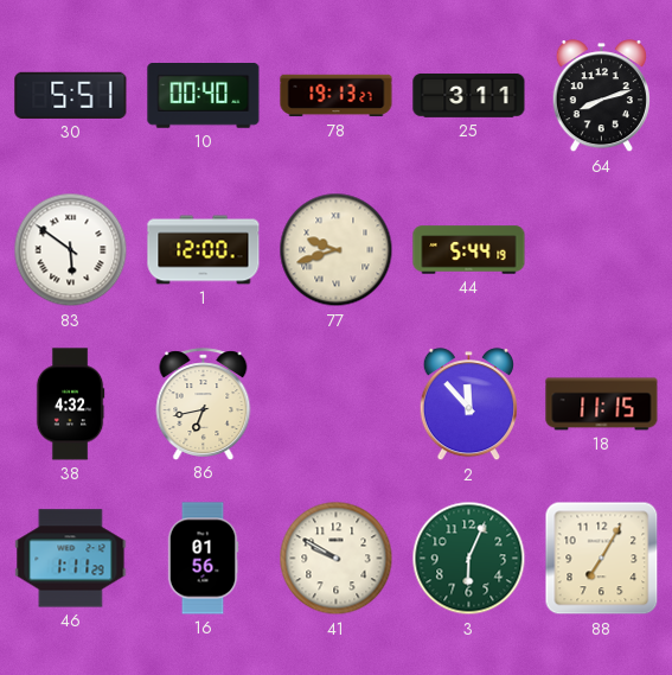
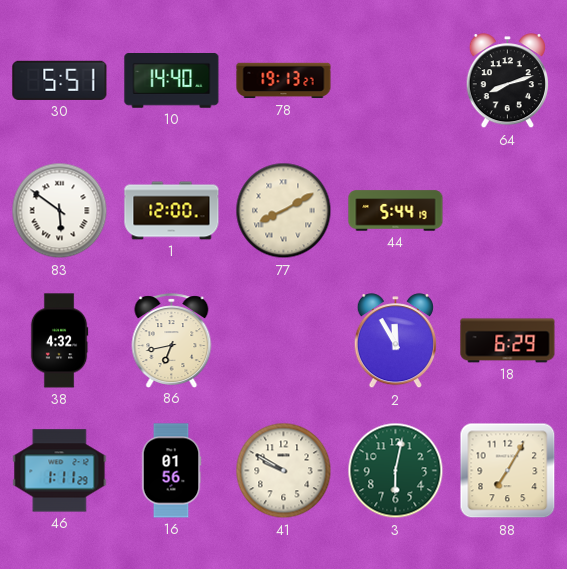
10: 00:40 -> 14:40
25: 3:11 -> none
77: 9:42 -> 8:10
2: 11:53 -> 11:55
18: 11:15 -> 6:29
3: 6:04 -> 6:02
